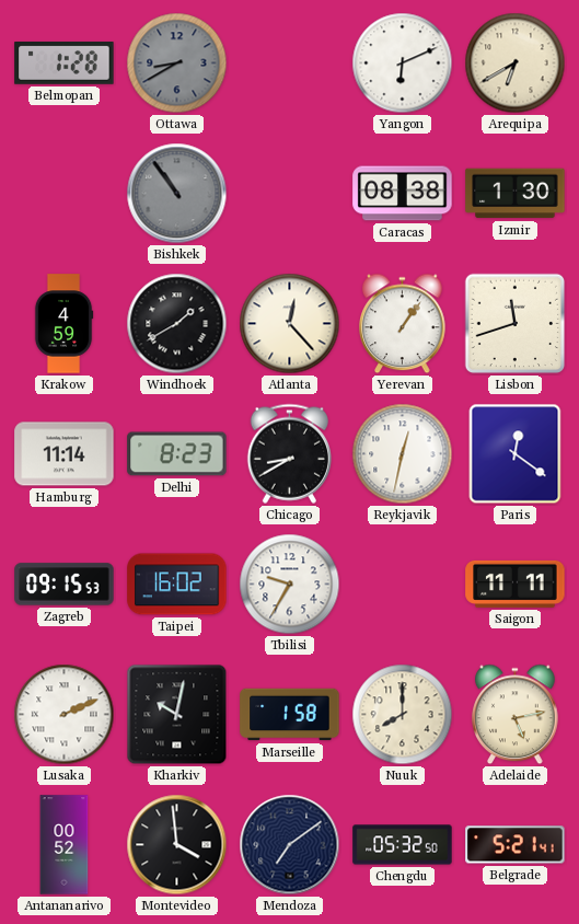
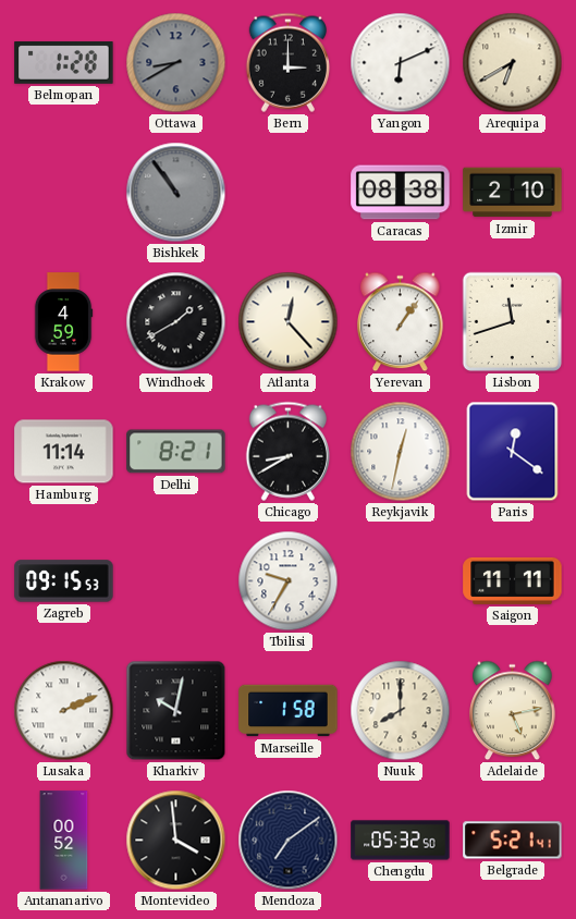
Bern: none -> 3:00
Izmir: 1:30 -> 2:10
Delhi: 8:23 -> 8:21
Taipei: 16:02 -> none
